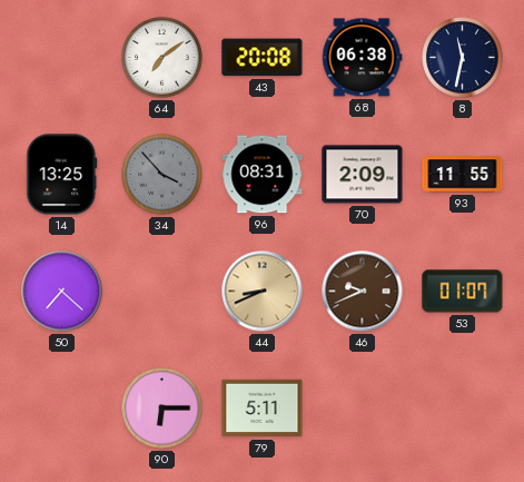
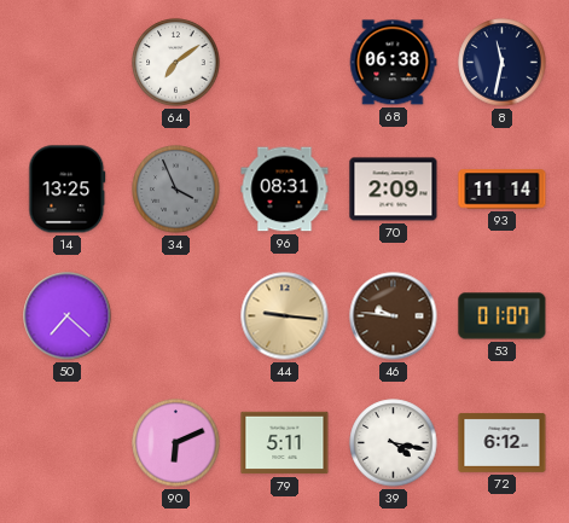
43: 20:08 -> none
34: 3:53 -> 3:56
93: 11:55 -> 11:14
44: 8:41 -> 9:16
46: 9:41 -> 9:46
90: 6:15 -> 6:11
39: none -> 4:17
72: none -> 6:12
